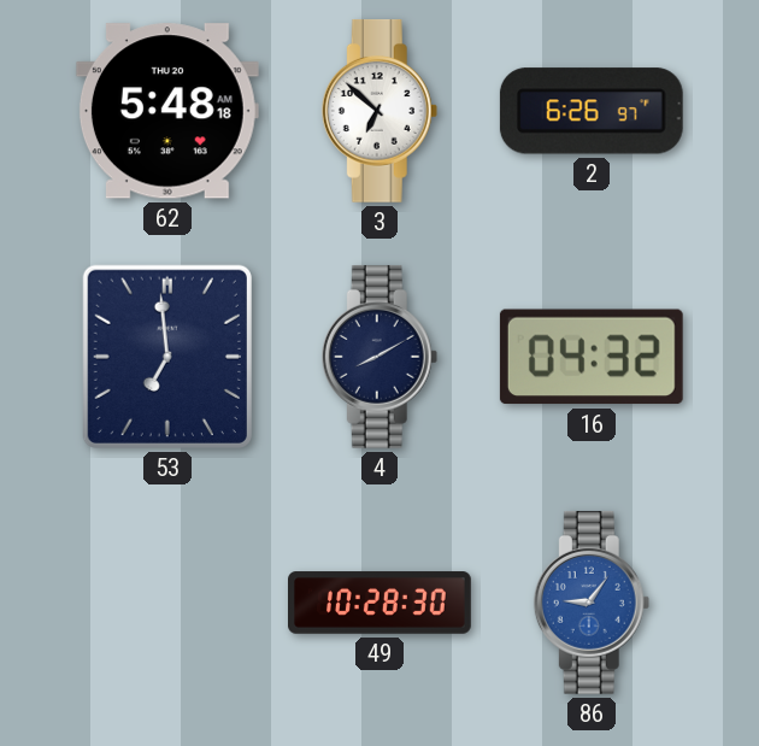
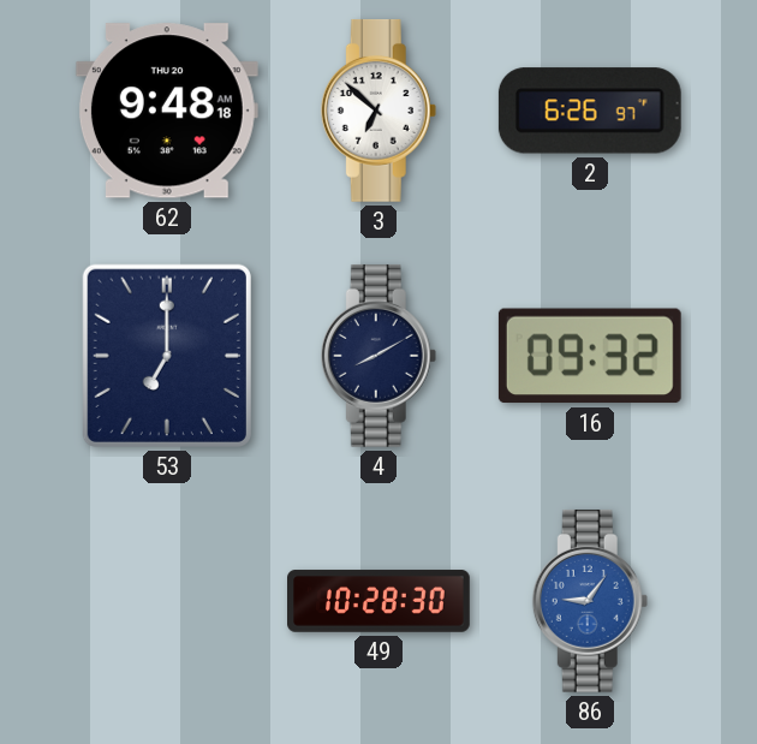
62: 5:48 -> 9:48
53: 6:59 -> 7:00
16: 04:32 -> 09:32
